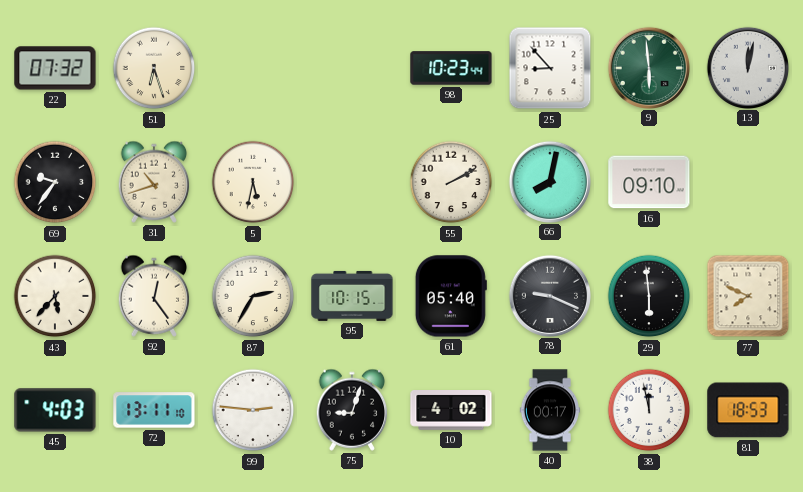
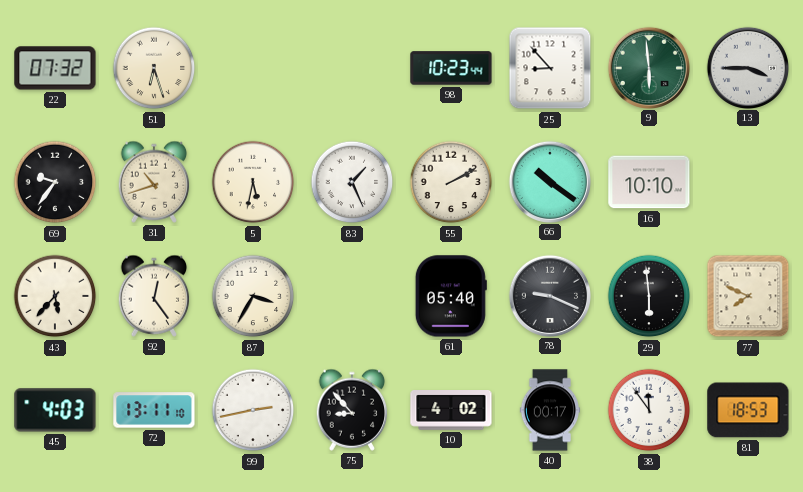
13: 12:02 -> 3:45
83: none -> 1:26
66: 8:02 -> 10:21
16: 09:10 -> 10:10
87: 2:35 -> 3:35
95: 10:15 -> none
99: 2:46 -> 2:43
75: 9:03 -> 8:53
38: 11:58 -> 11:54
